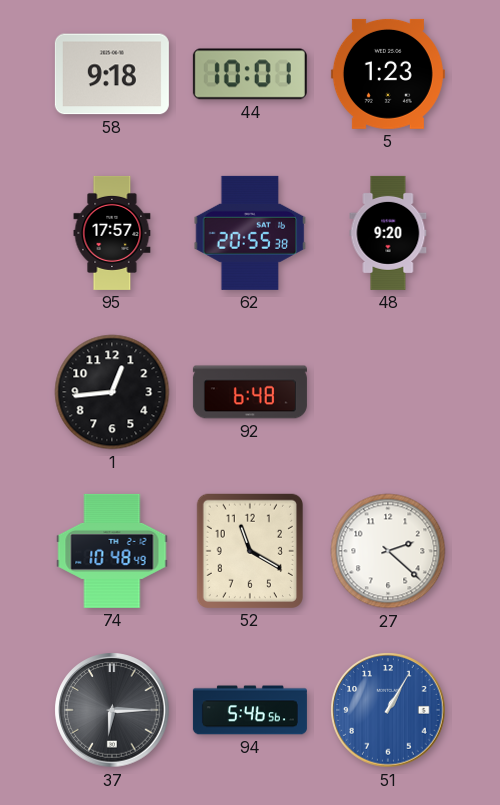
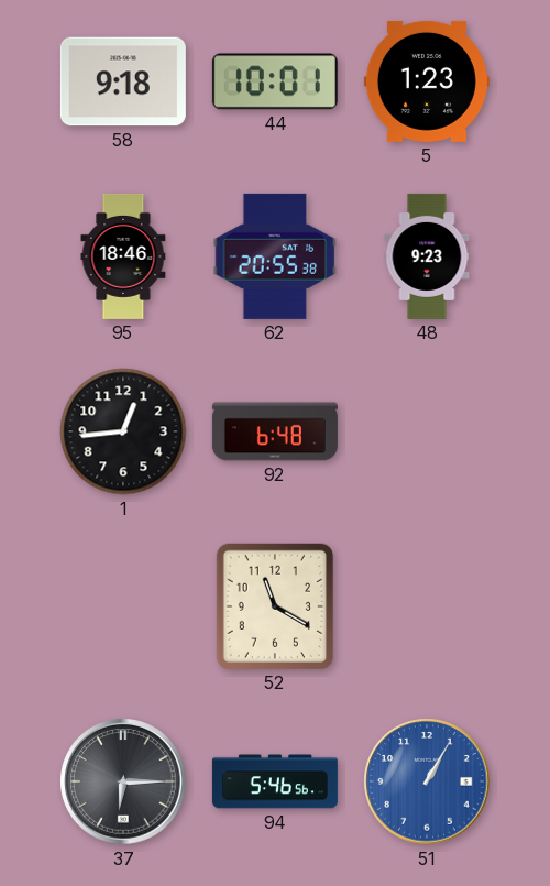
95: 17:57 -> 18:46
48: 9:20 -> 9:23
74: 10:48 -> none
27: 2:22 -> none
